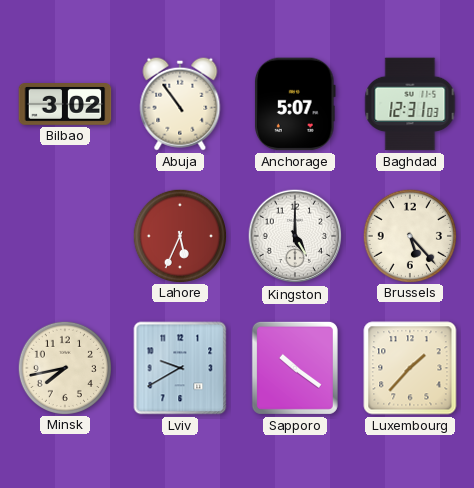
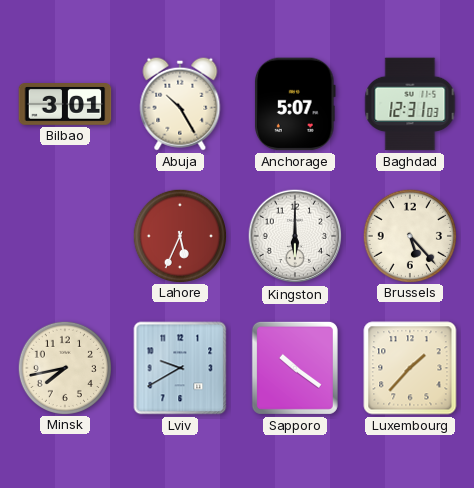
Bilbao: 3:02 -> 3:01
Abuja: 10:54 -> 10:25
Kingston: 5:00 -> 6:00
